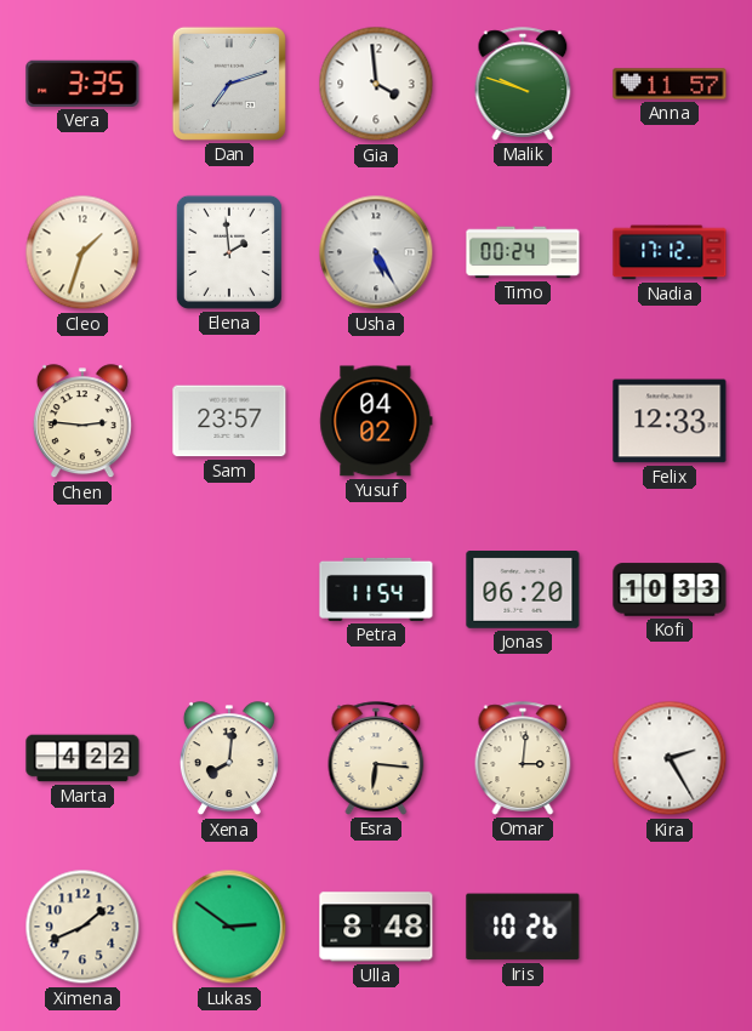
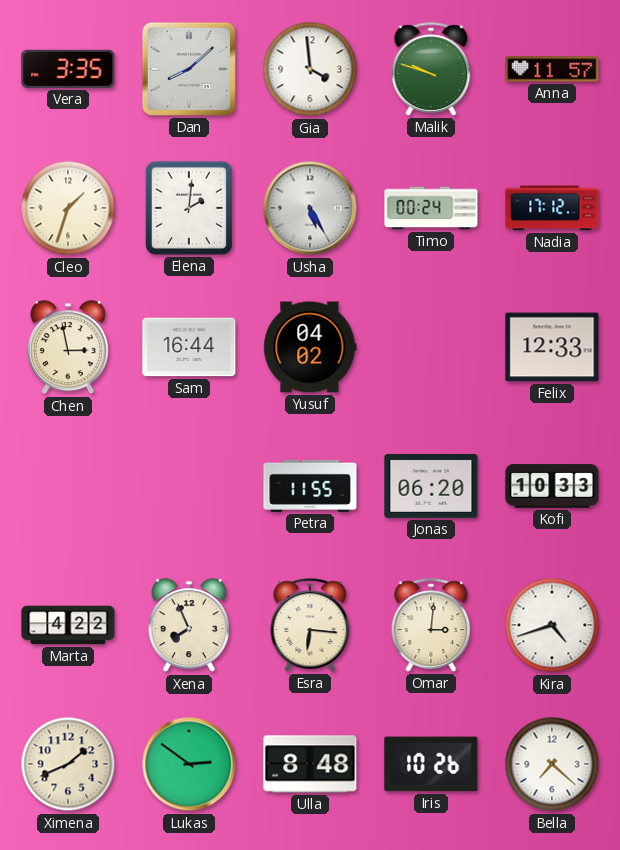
Dan: 7:12 -> 8:08
Elena: 1:59 -> 2:01
Chen: 2:46 -> 2:58
Sam: 23:57 -> 16:44
Petra: 11:54 -> 11:55
Xena: 8:01 -> 7:56
Kira: 2:25 -> 4:42
Bella: none -> 7:22
